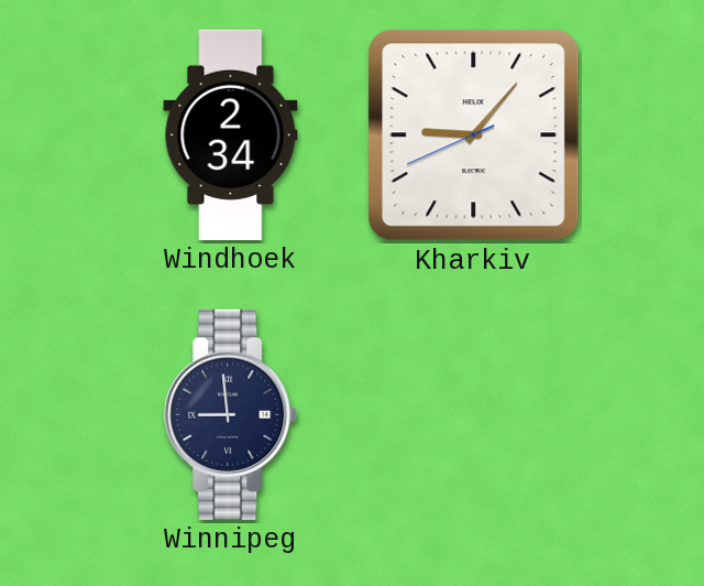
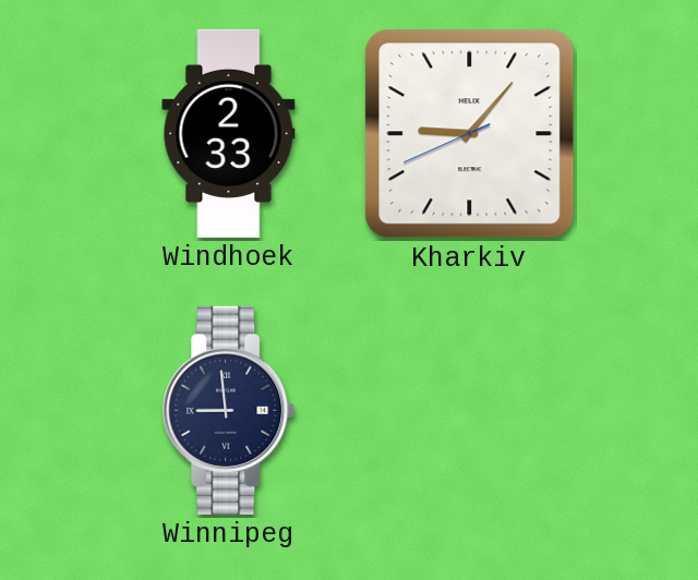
Windhoek: 2:34 -> 2:33
